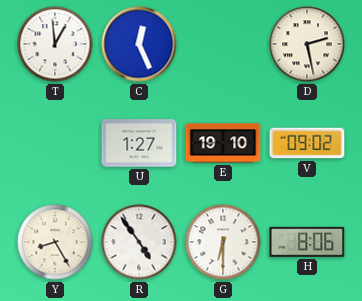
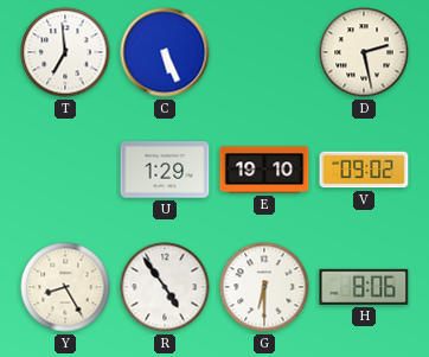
T: 12:59 -> 6:59
C: 12:26 -> 5:26
U: 1:27 -> 1:29
